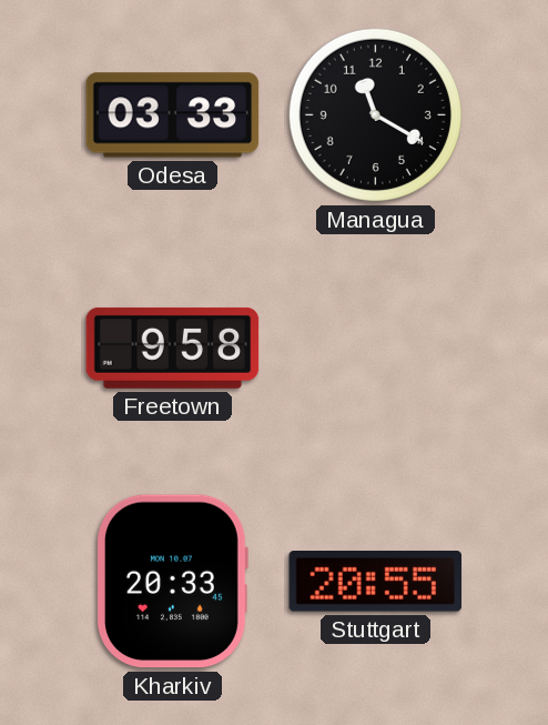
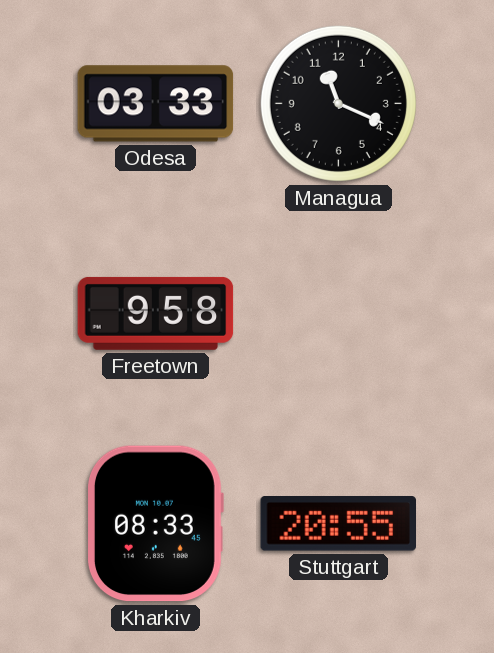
Managua: 11:20 -> 11:19
Kharkiv: 20:33 -> 08:33
